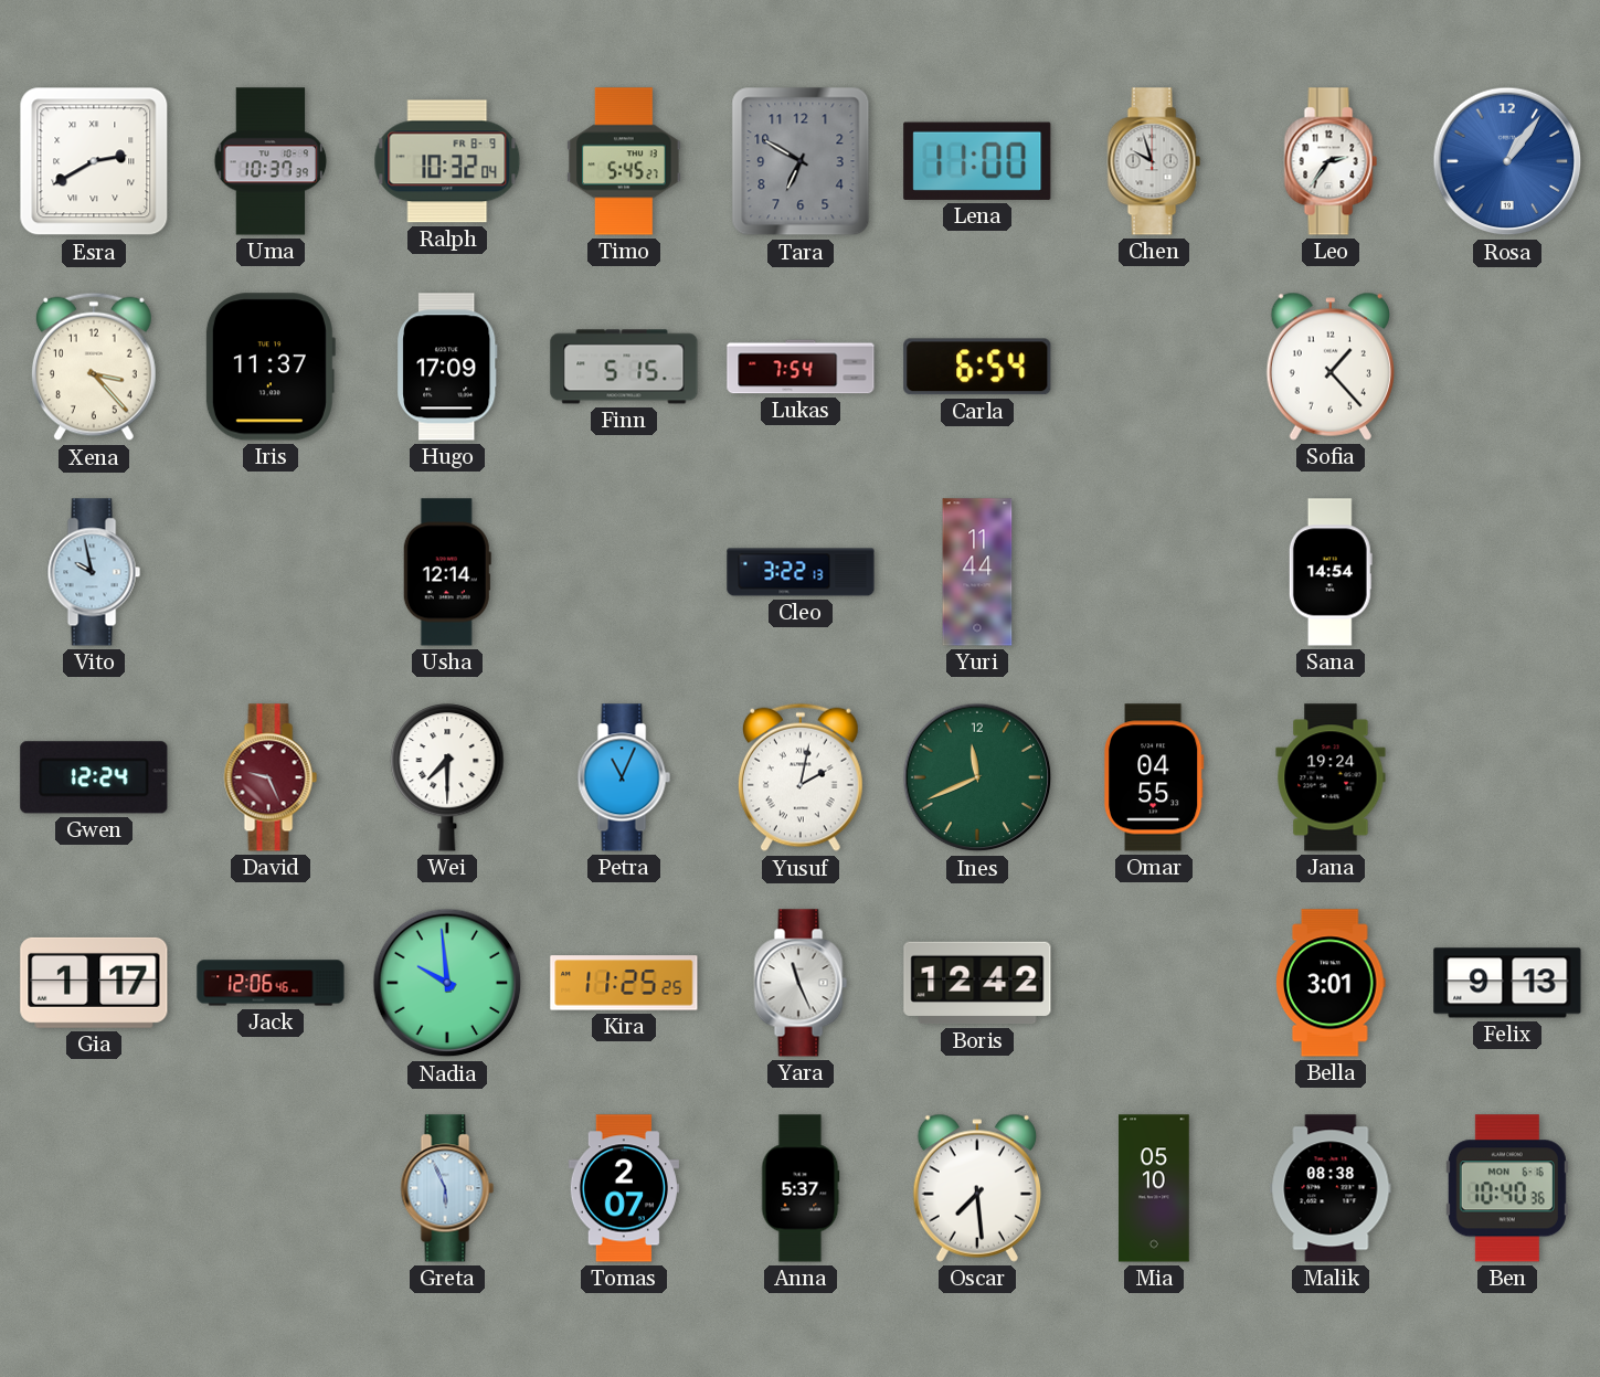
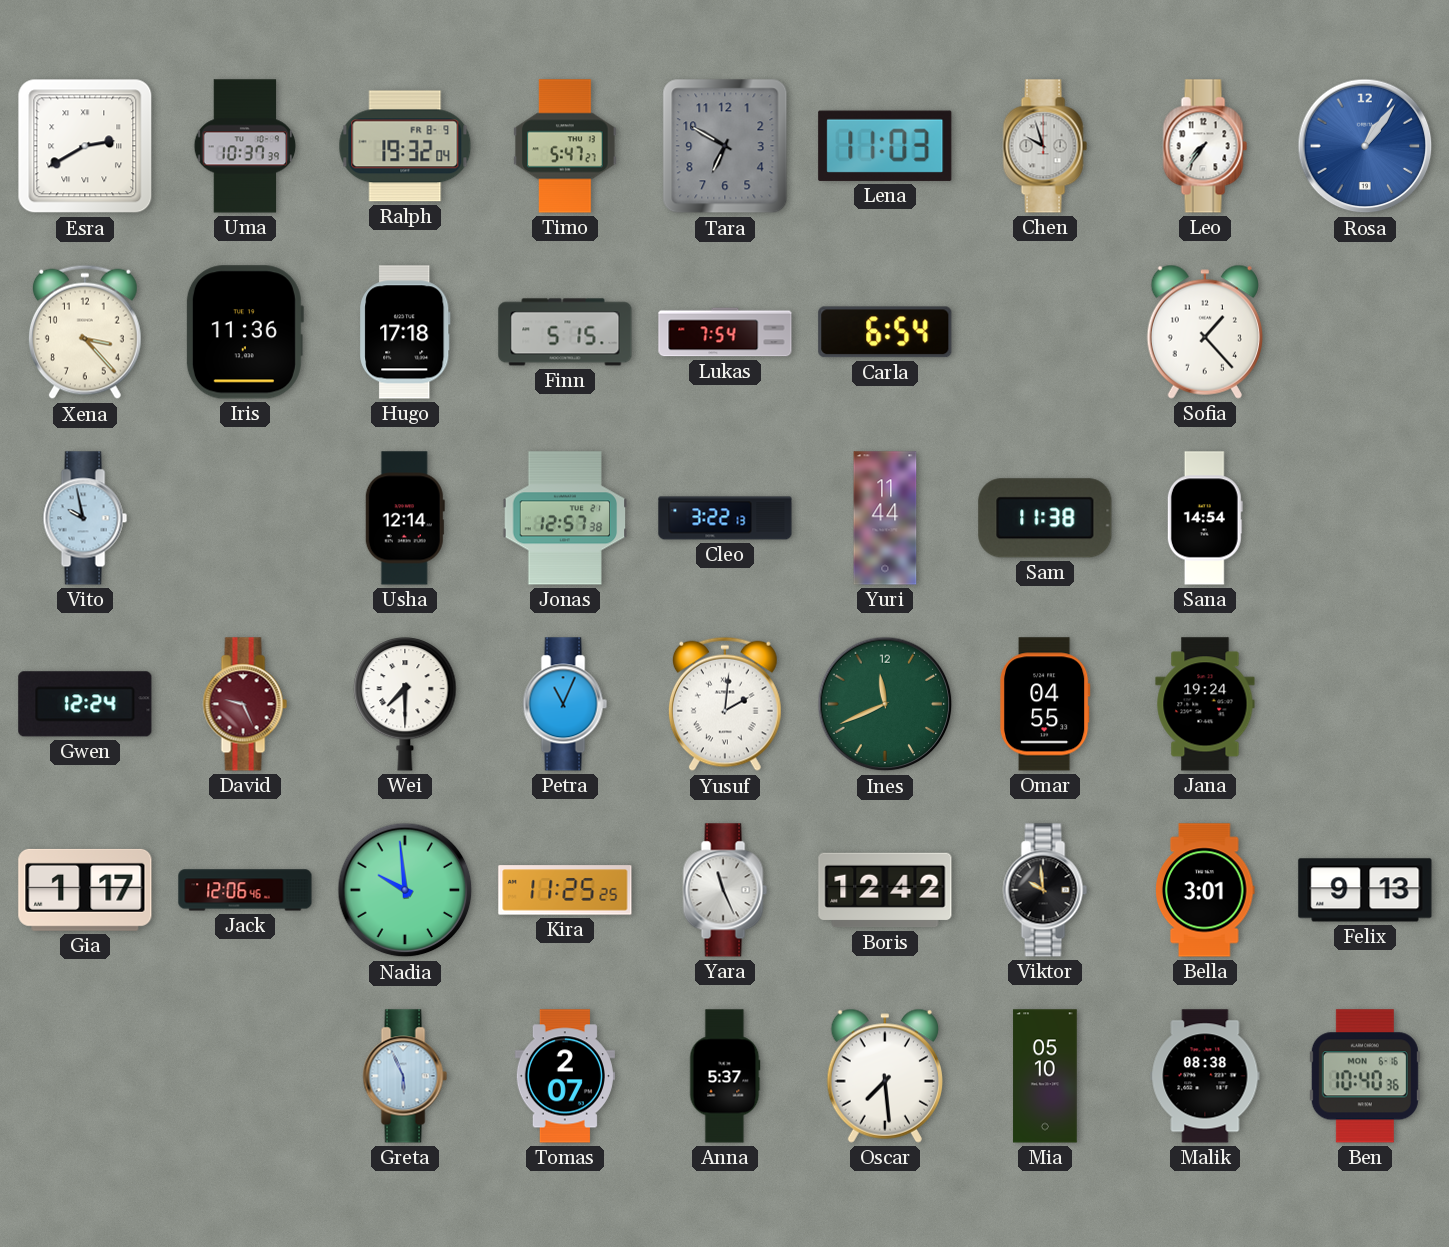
Ralph: 10:32 -> 19:32
Timo: 5:45 -> 5:47
Lena: 11:00 -> 11:03
Leo: 2:36 -> 7:36
Iris: 11:37 -> 11:36
Hugo: 17:09 -> 17:18
Jonas: none -> 12:57
Sam: none -> 11:38
Yusuf: 2:02 -> 2:01
Viktor: none -> 9:59
